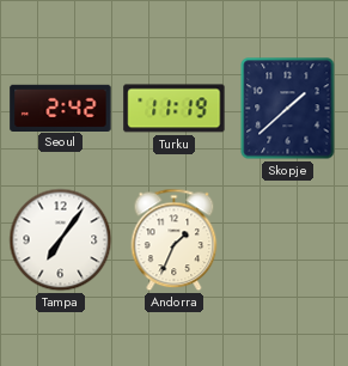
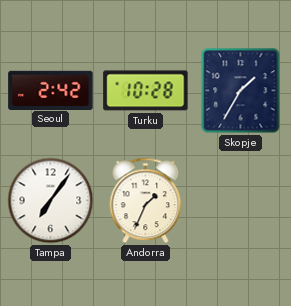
Turku: 11:19 -> 10:28
Skopje: 1:38 -> 1:35
